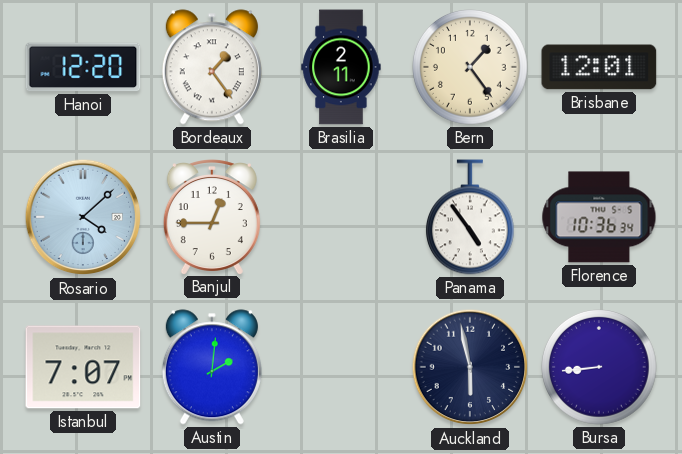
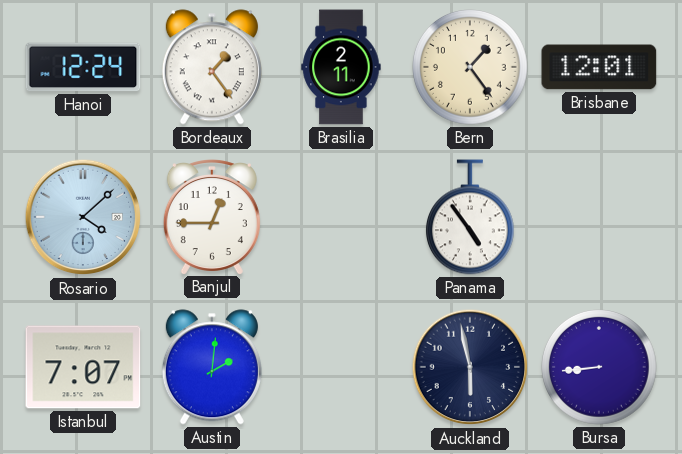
Hanoi: 12:20 -> 12:24
Florence: 10:36 -> none
